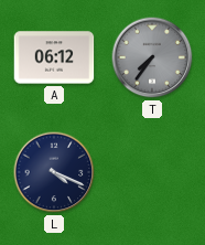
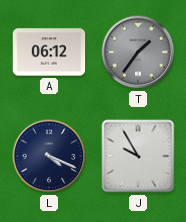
T: 7:36 -> 1:36
J: none -> 9:55
